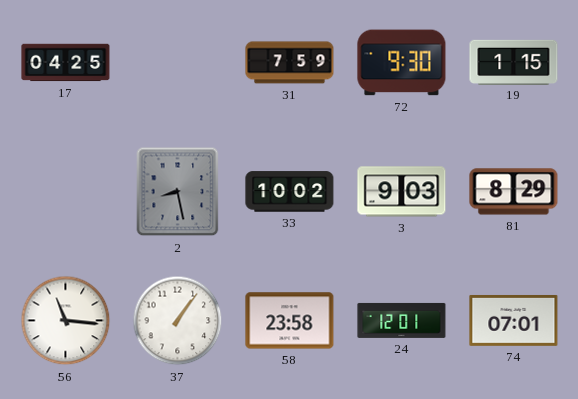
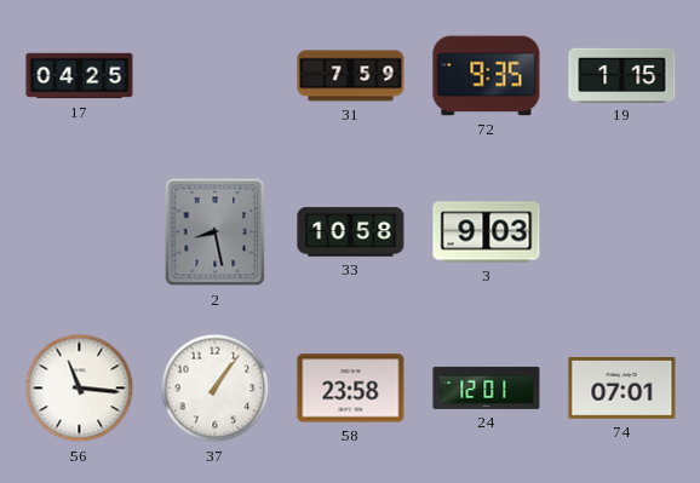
72: 9:30 -> 9:35
33: 10:02 -> 10:58
81: 8:29 -> none
